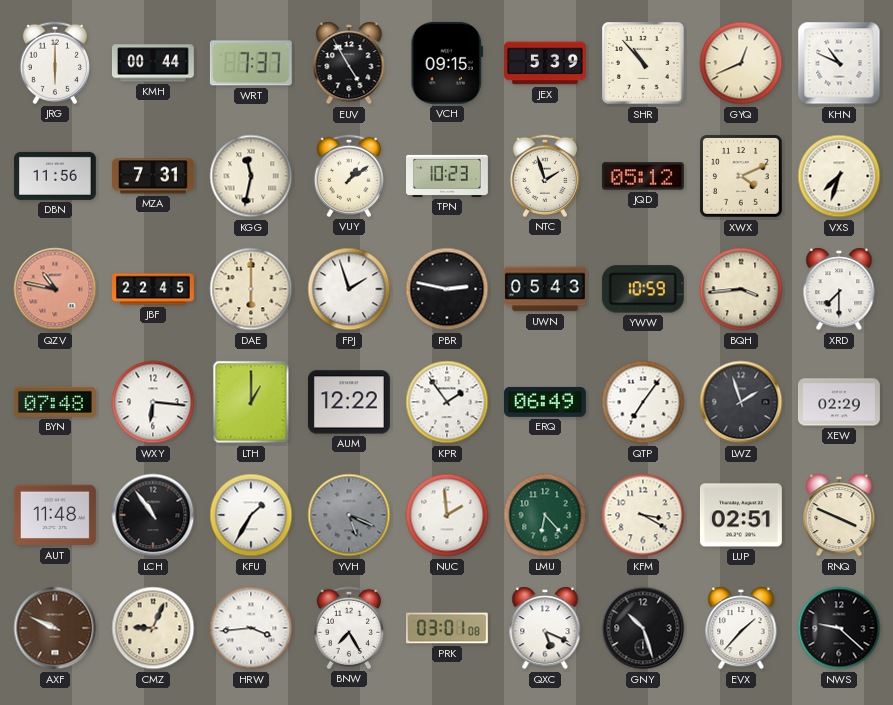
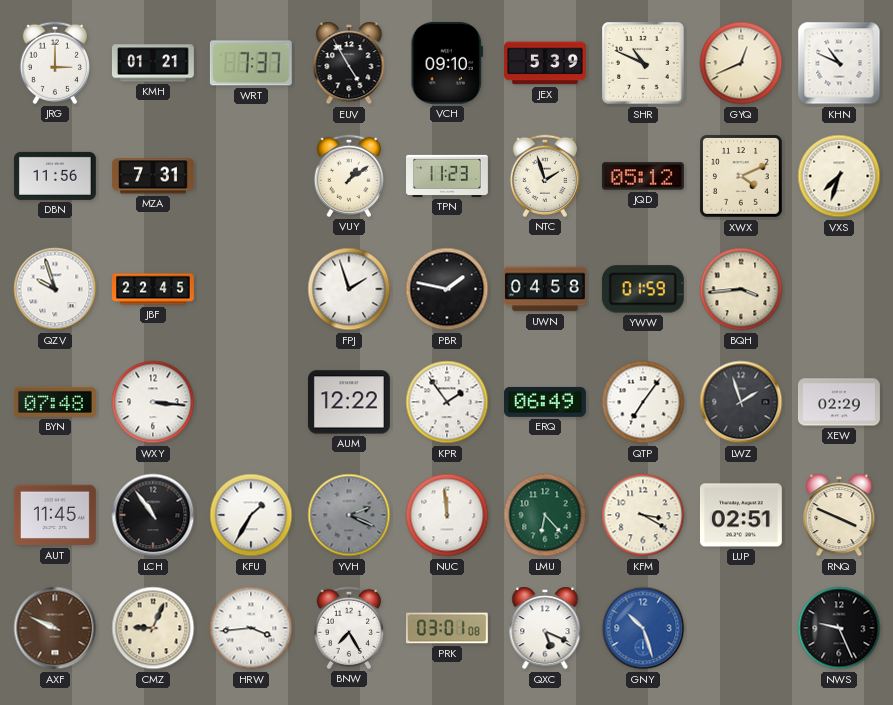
JRG: 6:00 -> 3:00
KMH: 00:44 -> 01:21
VCH: 09:15 -> 09:10
SHR: 10:53 -> 10:49
KGG: 11:32 -> none
TPN: 10:23 -> 11:23
QZV: 10:47 -> 9:57
QZV dial: salmon -> white
DAE: 6:00 -> none
PBR: 2:47 -> 1:47
UWN: 05:43 -> 04:58
YWW: 10:59 -> 01:59
XRD: 7:30 -> none
WXY: 6:16 -> 3:16
LTH: 1:00 -> none
AUT: 11:48 -> 11:45
YVH: 5:19 -> 2:19
NUC: 1:59 -> 11:59
GNY dial: black -> blue
EVX: 1:37 -> none
NWS: 9:22 -> 9:26
